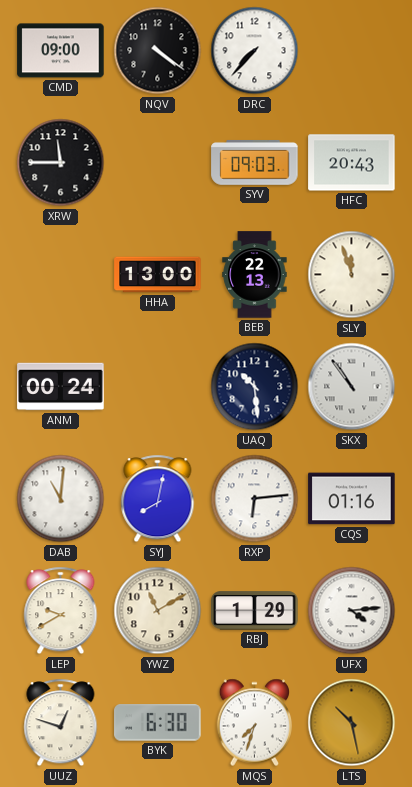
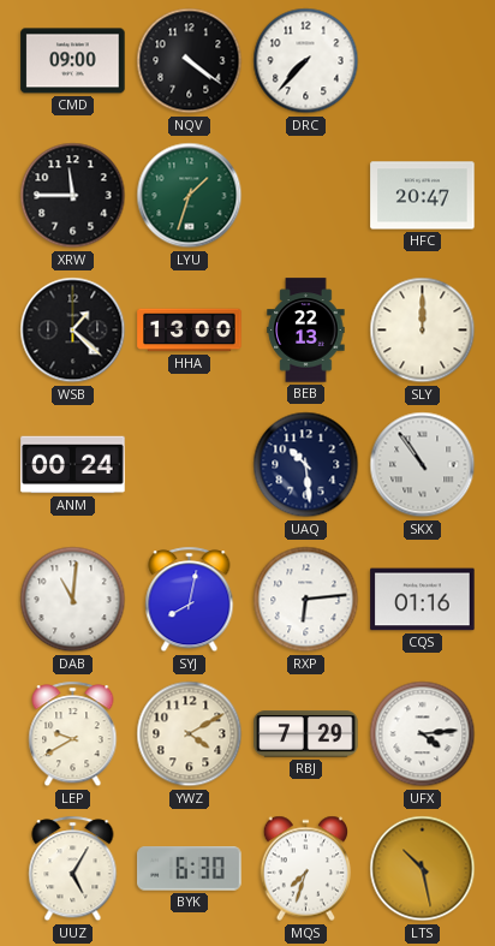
LYU: none -> 1:33
SYV: 09:03 -> none
HFC: 20:43 -> 20:47
WSB: none -> 1:22
SLY: 11:57 -> 12:00
YWZ: 11:10 -> 4:10
RBJ: 1:29 -> 7:29
UUZ: 12:48 -> 5:05
